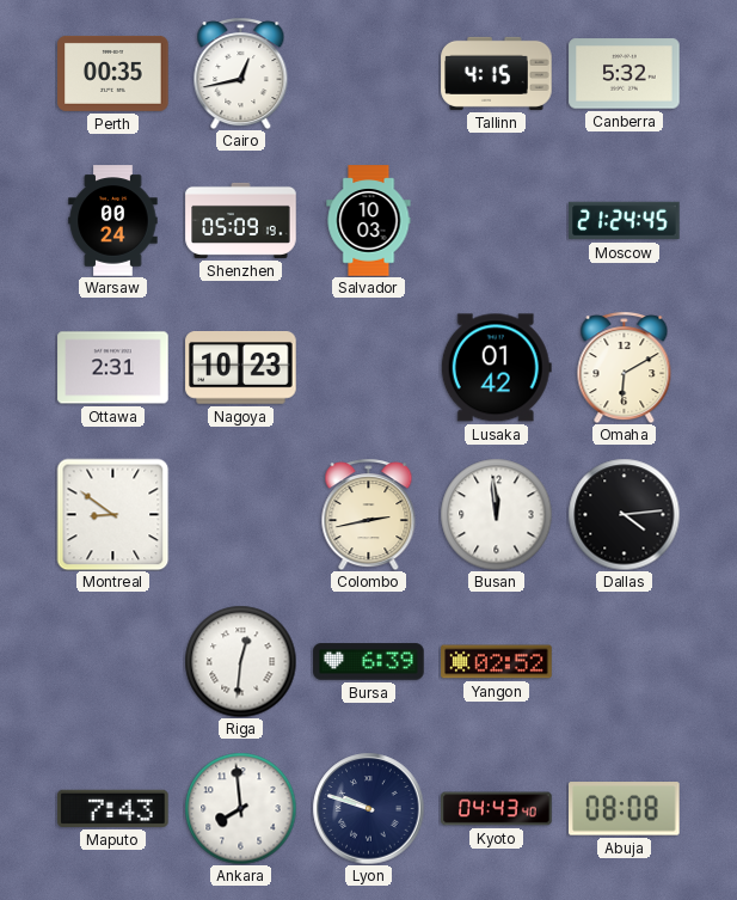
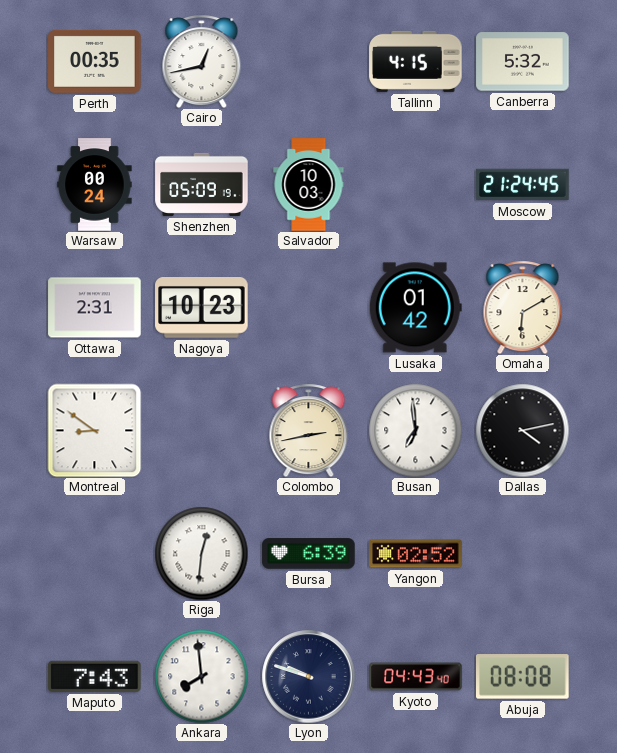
Busan: 11:59 -> 6:59
Dallas: 4:14 -> 4:13
